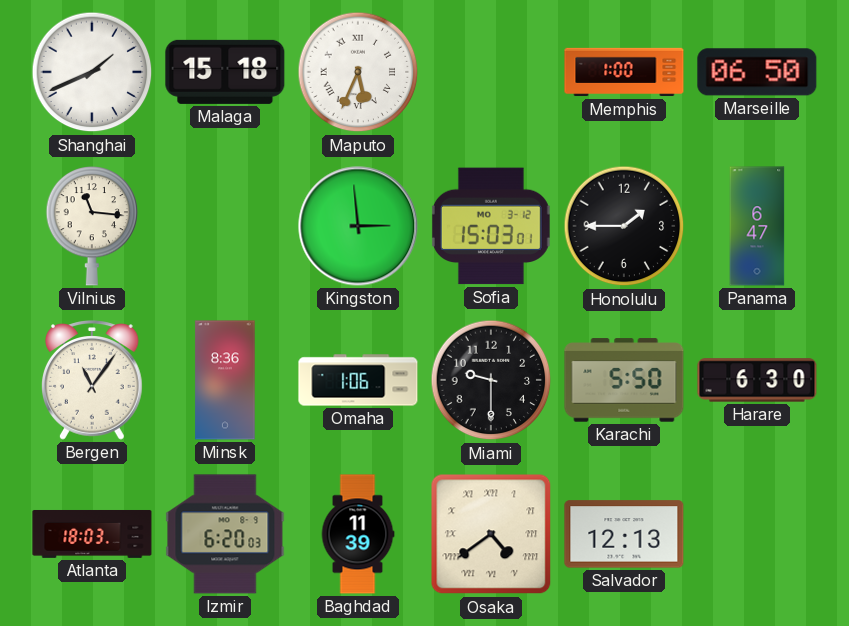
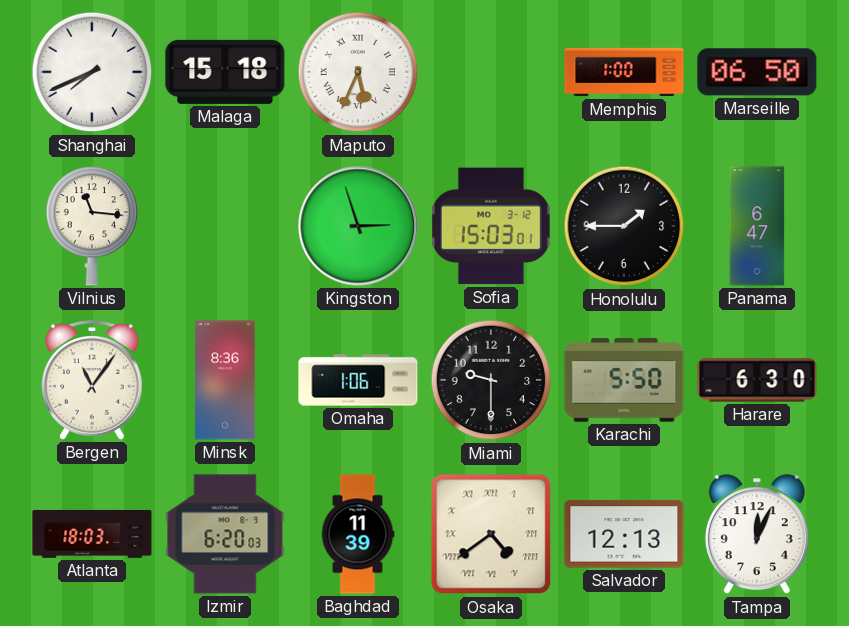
Shanghai: 1:41 -> 7:41
Kingston: 2:59 -> 2:57
Tampa: none -> 12:04
